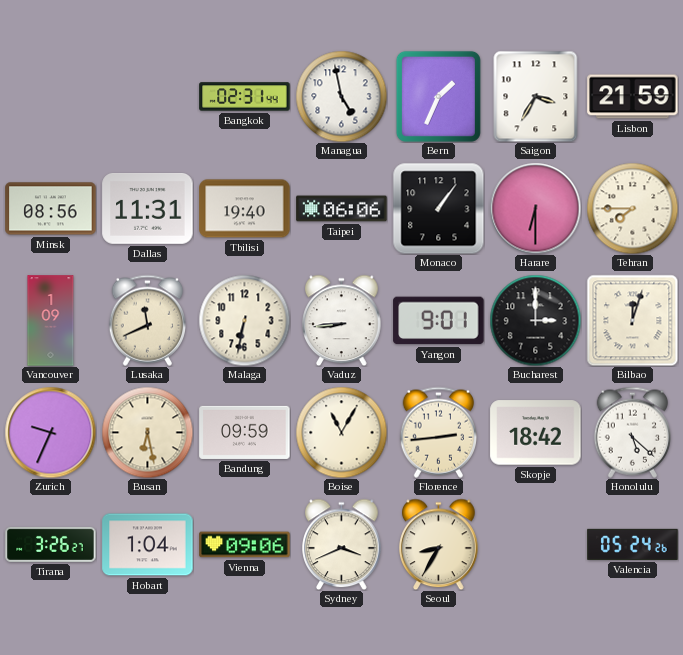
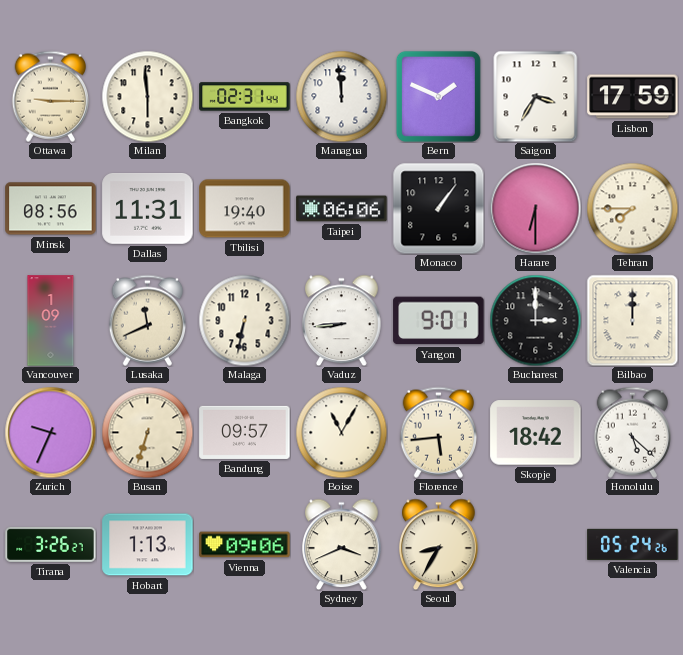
Ottawa: none -> 9:15
Milan: none -> 5:59
Managua: 4:58 -> 11:59
Bern: 1:34 -> 1:49
Lisbon: 21:59 -> 17:59
Bilbao: 12:03 -> 12:00
Busan: 6:28 -> 6:33
Bandung: 09:59 -> 09:57
Florence: 2:44 -> 5:44
Hobart: 1:04 -> 1:13
